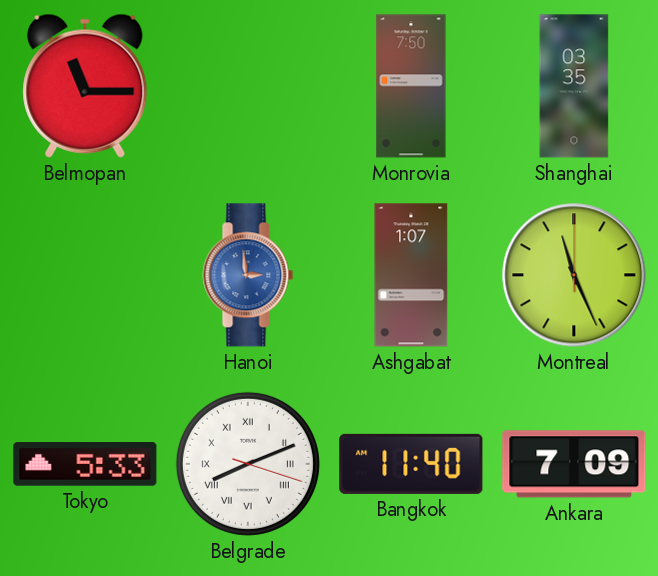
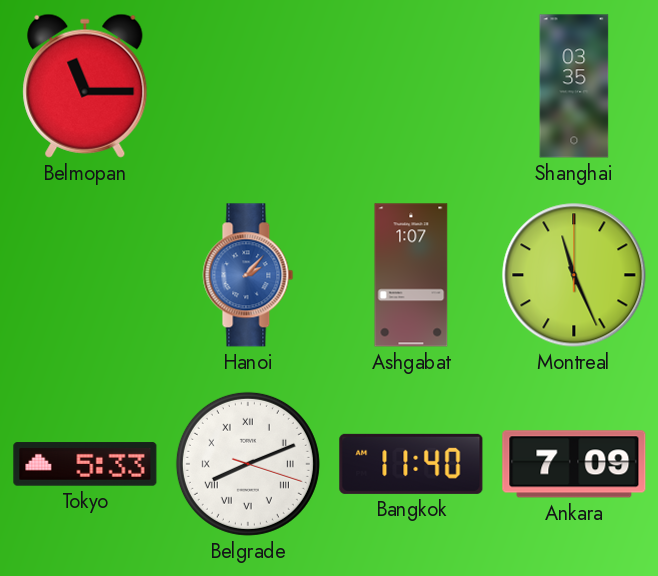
Monrovia: 7:50 -> none
Hanoi: 2:59 -> 2:07
